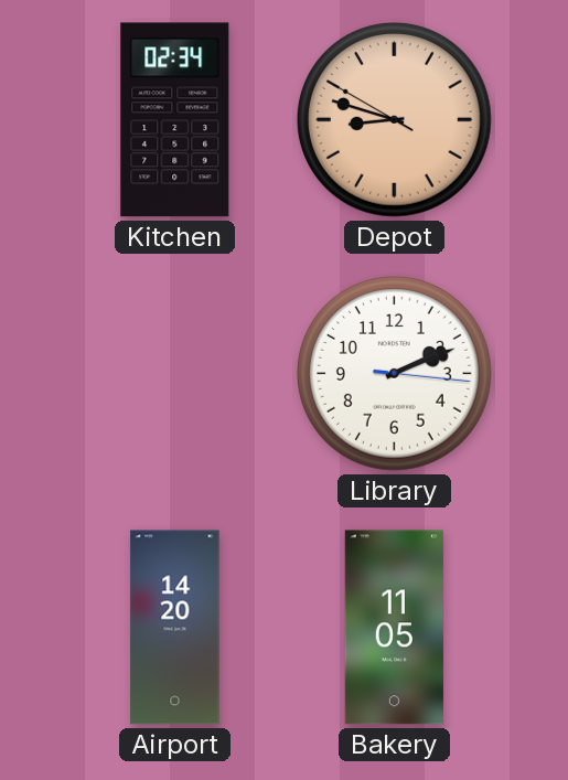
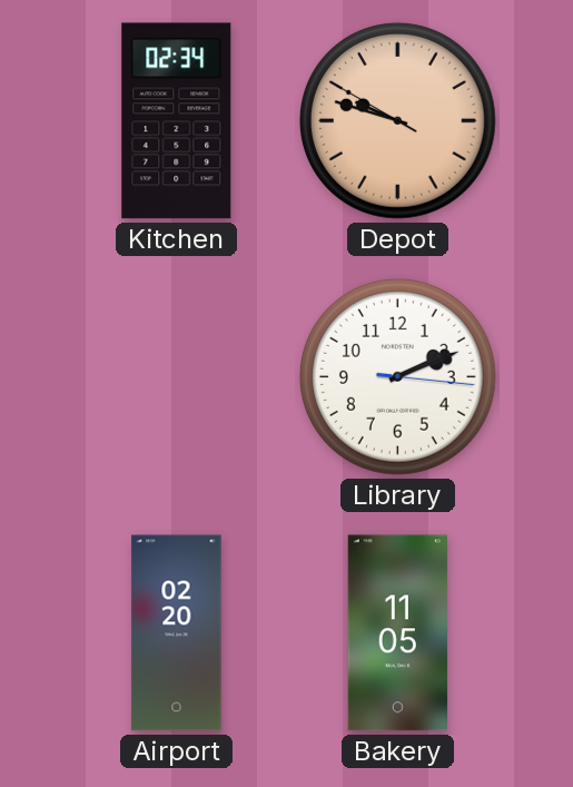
Depot: 8:47 -> 9:47
Airport: 14:20 -> 02:20
